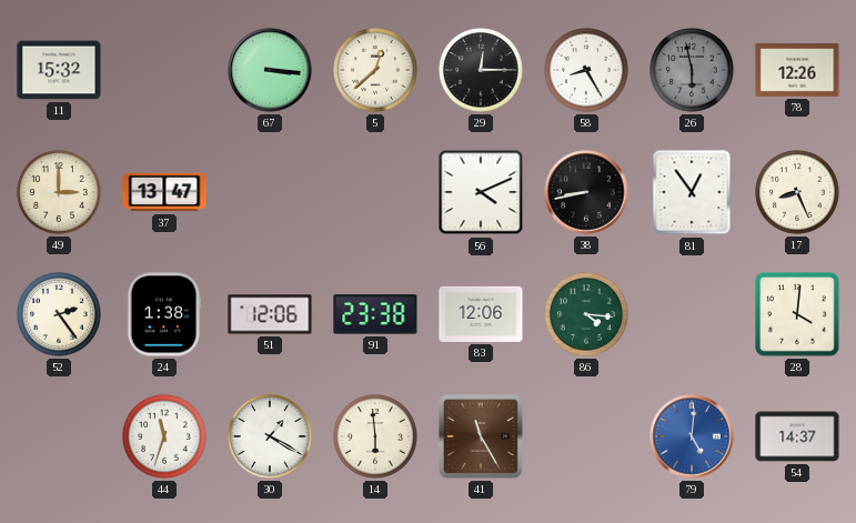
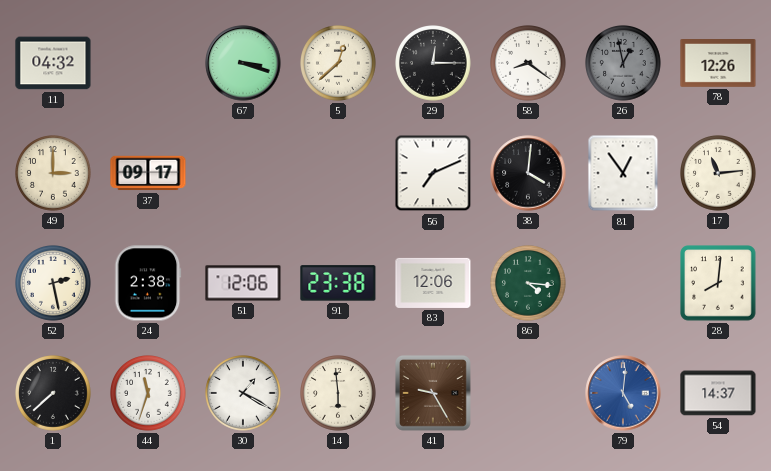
11: 15:32 -> 04:32
67: 3:16 -> 3:18
58: 8:25 -> 8:21
26: 5:58 -> 12:58
37: 13:47 -> 09:17
56: 4:11 -> 7:11
38: 8:43 -> 4:01
17: 8:26 -> 11:14
52: 2:24 -> 2:28
24: 1:38 -> 2:38
28: 4:01 -> 8:01
1: none -> 7:38
41: 11:25 -> 9:25
